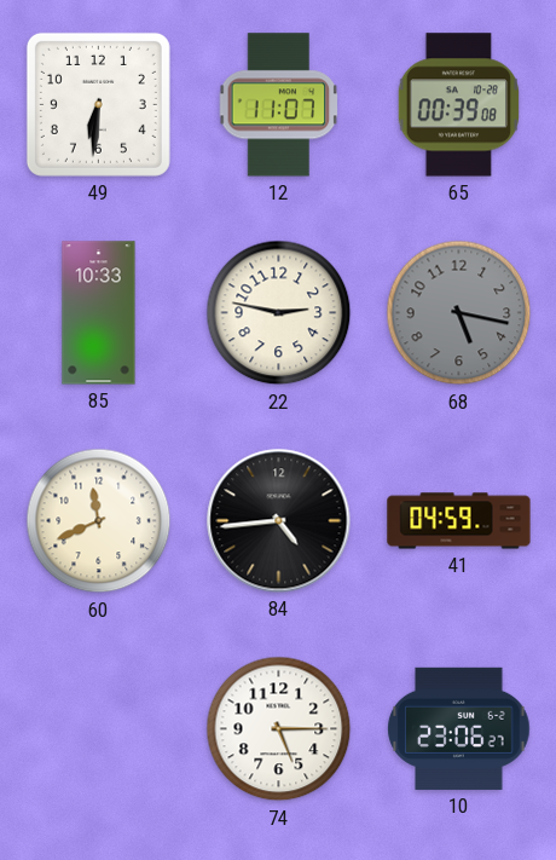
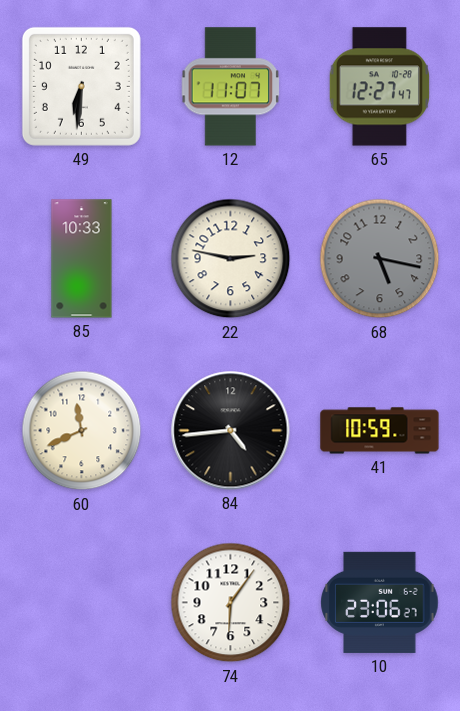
65: 00:39 -> 12:27
41: 04:59 -> 10:59
74: 5:15 -> 6:06
